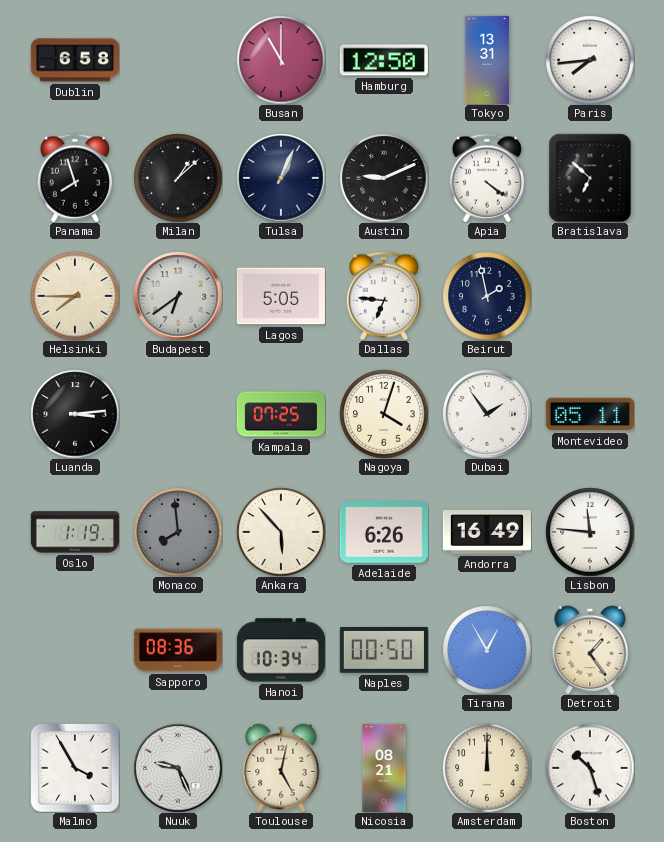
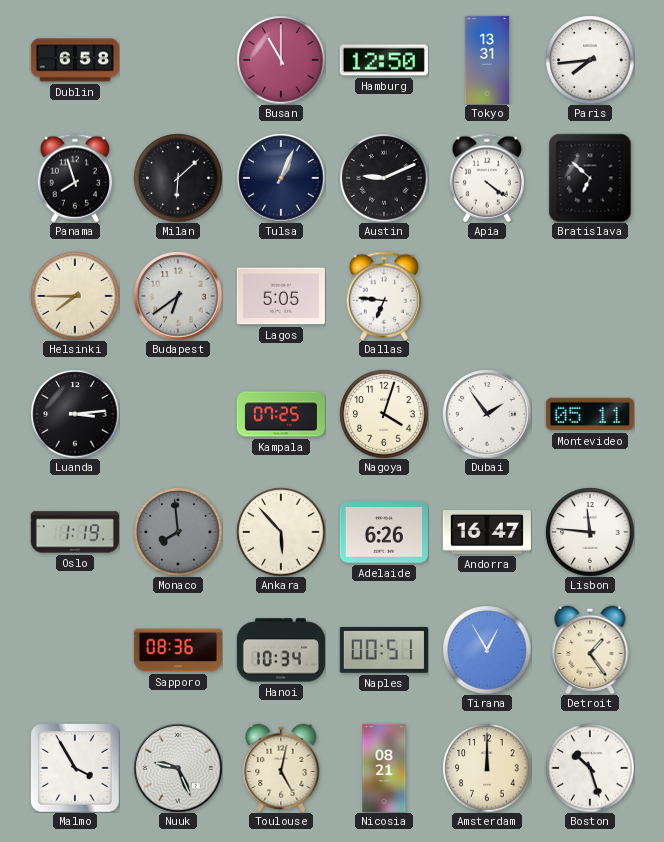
Milan: 1:08 -> 6:08
Beirut: 1:58 -> none
Andorra: 16:49 -> 16:47
Naples: 00:50 -> 00:51
